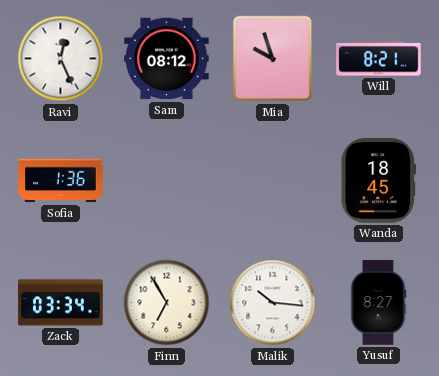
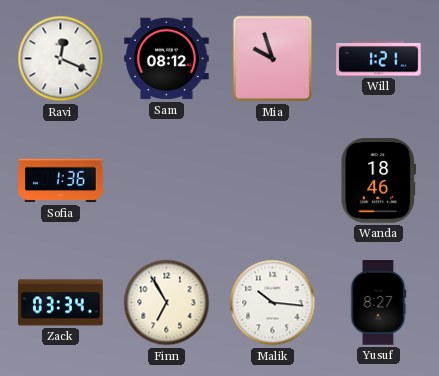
Ravi: 12:26 -> 12:19
Will: 8:21 -> 1:21
Wanda: 18:45 -> 18:46
